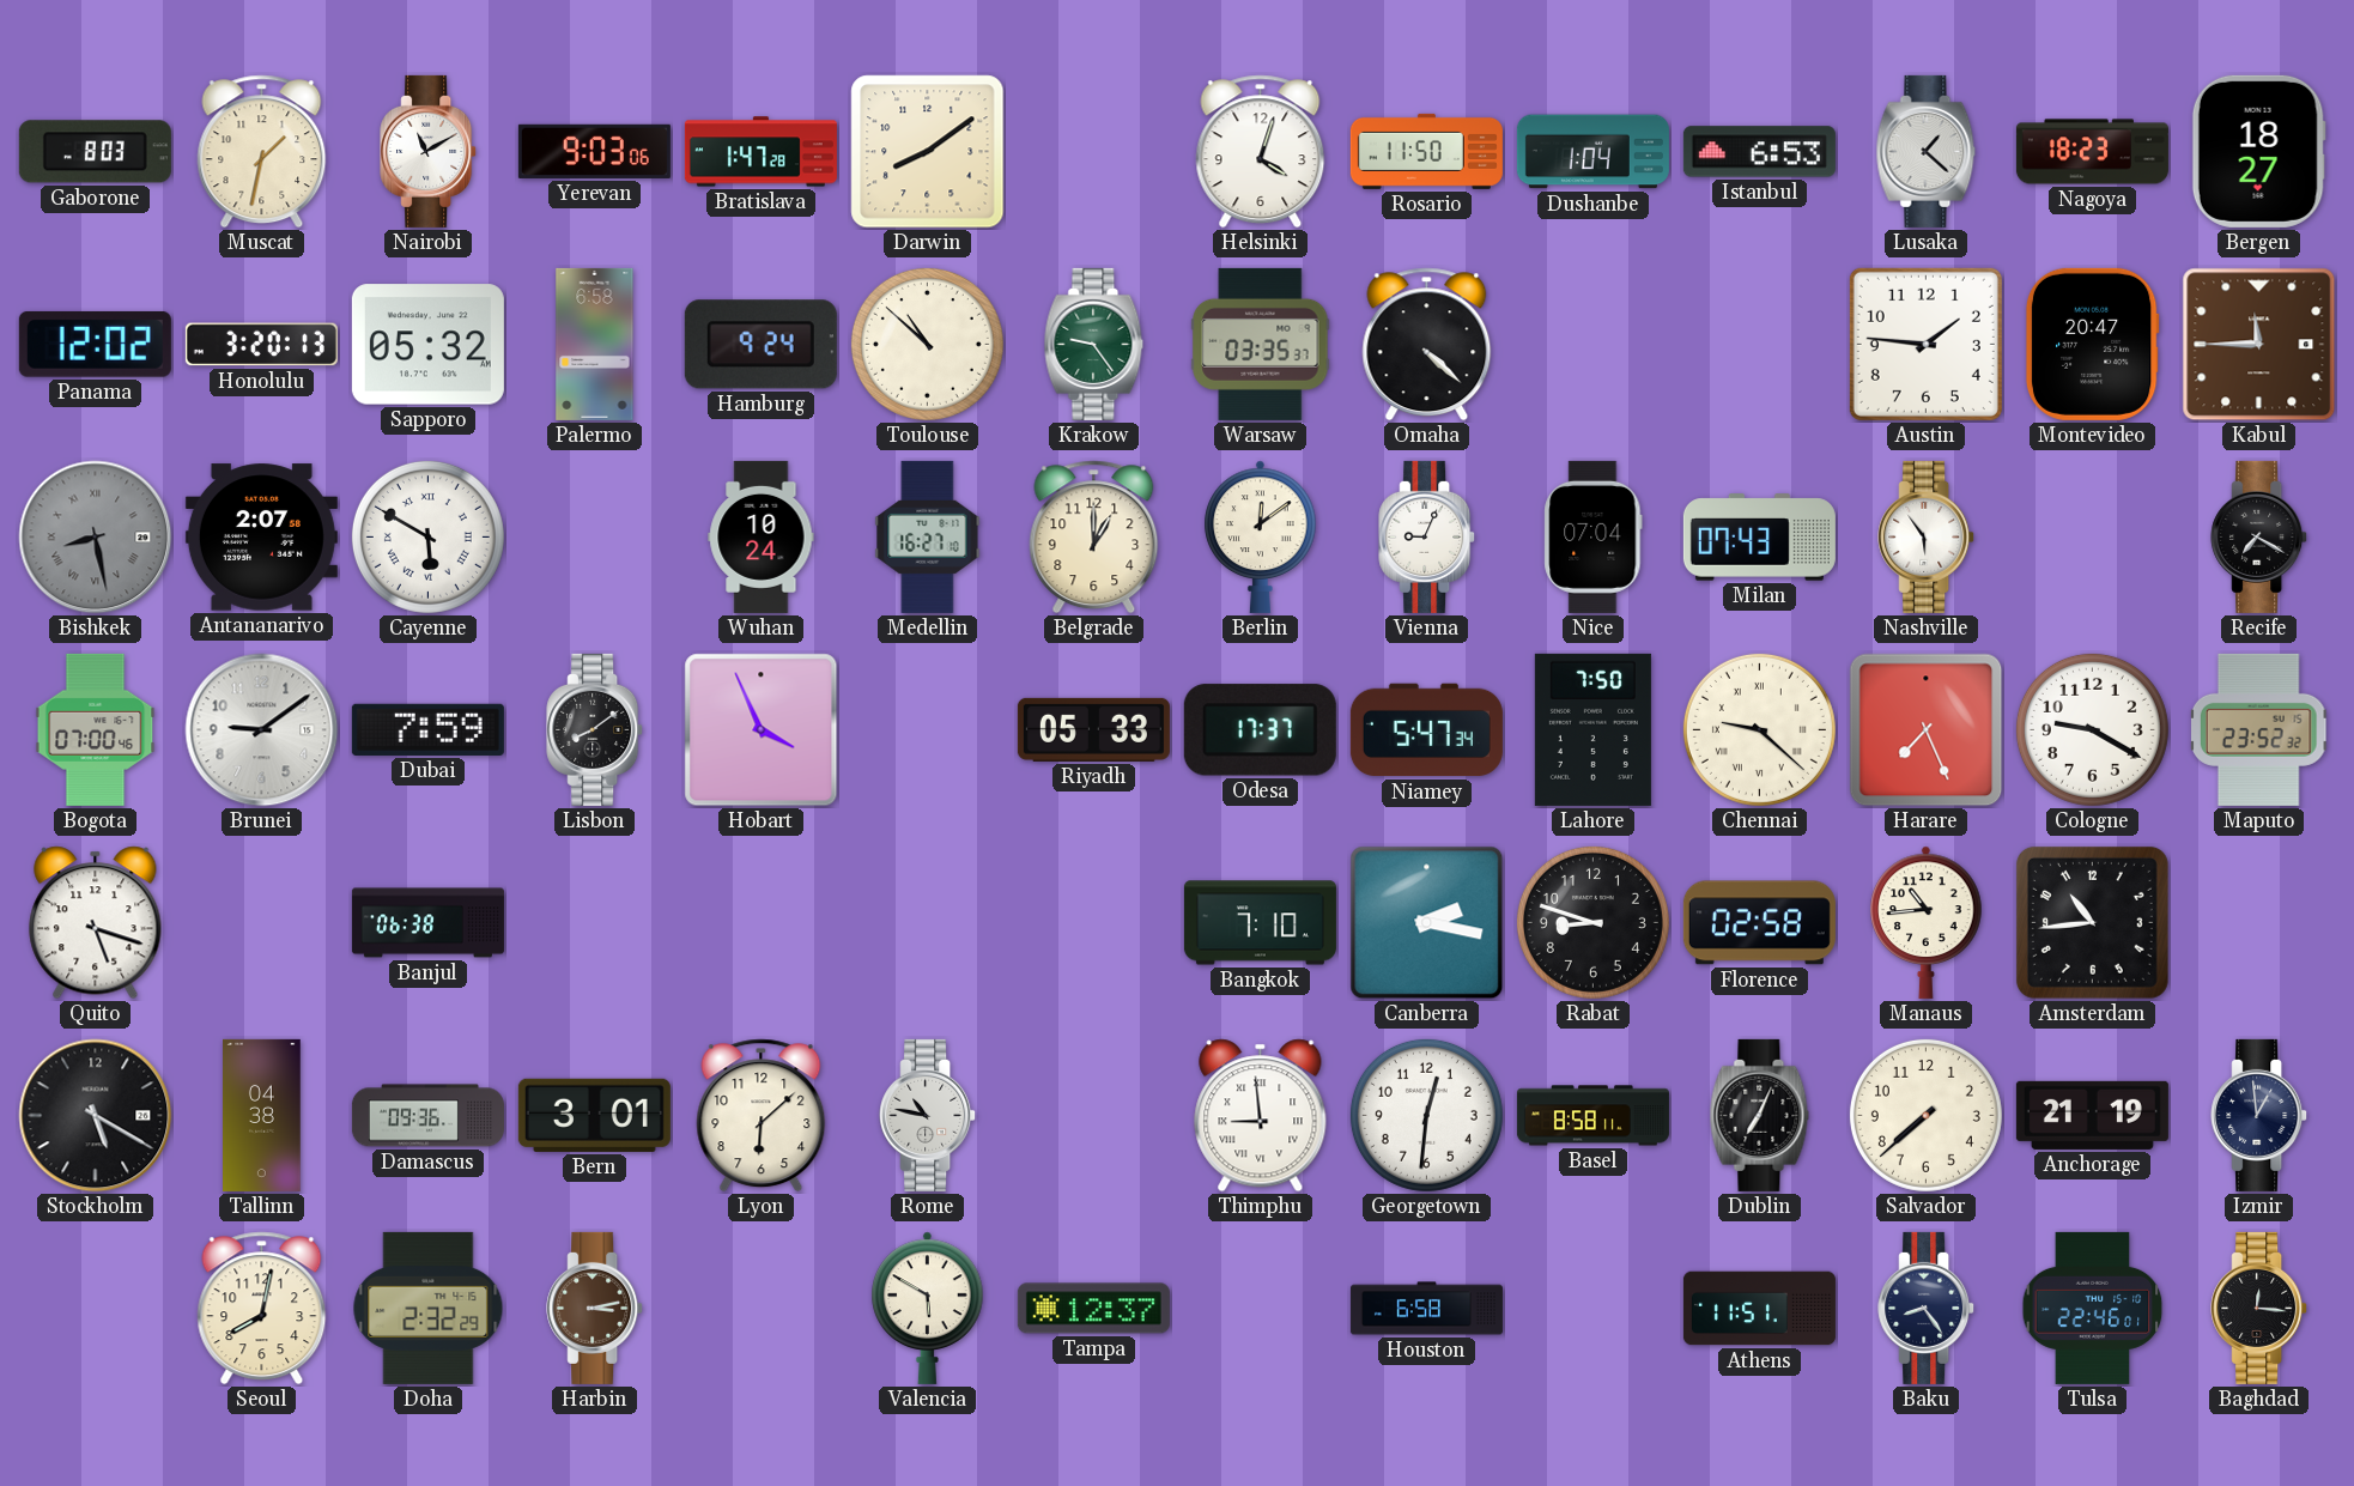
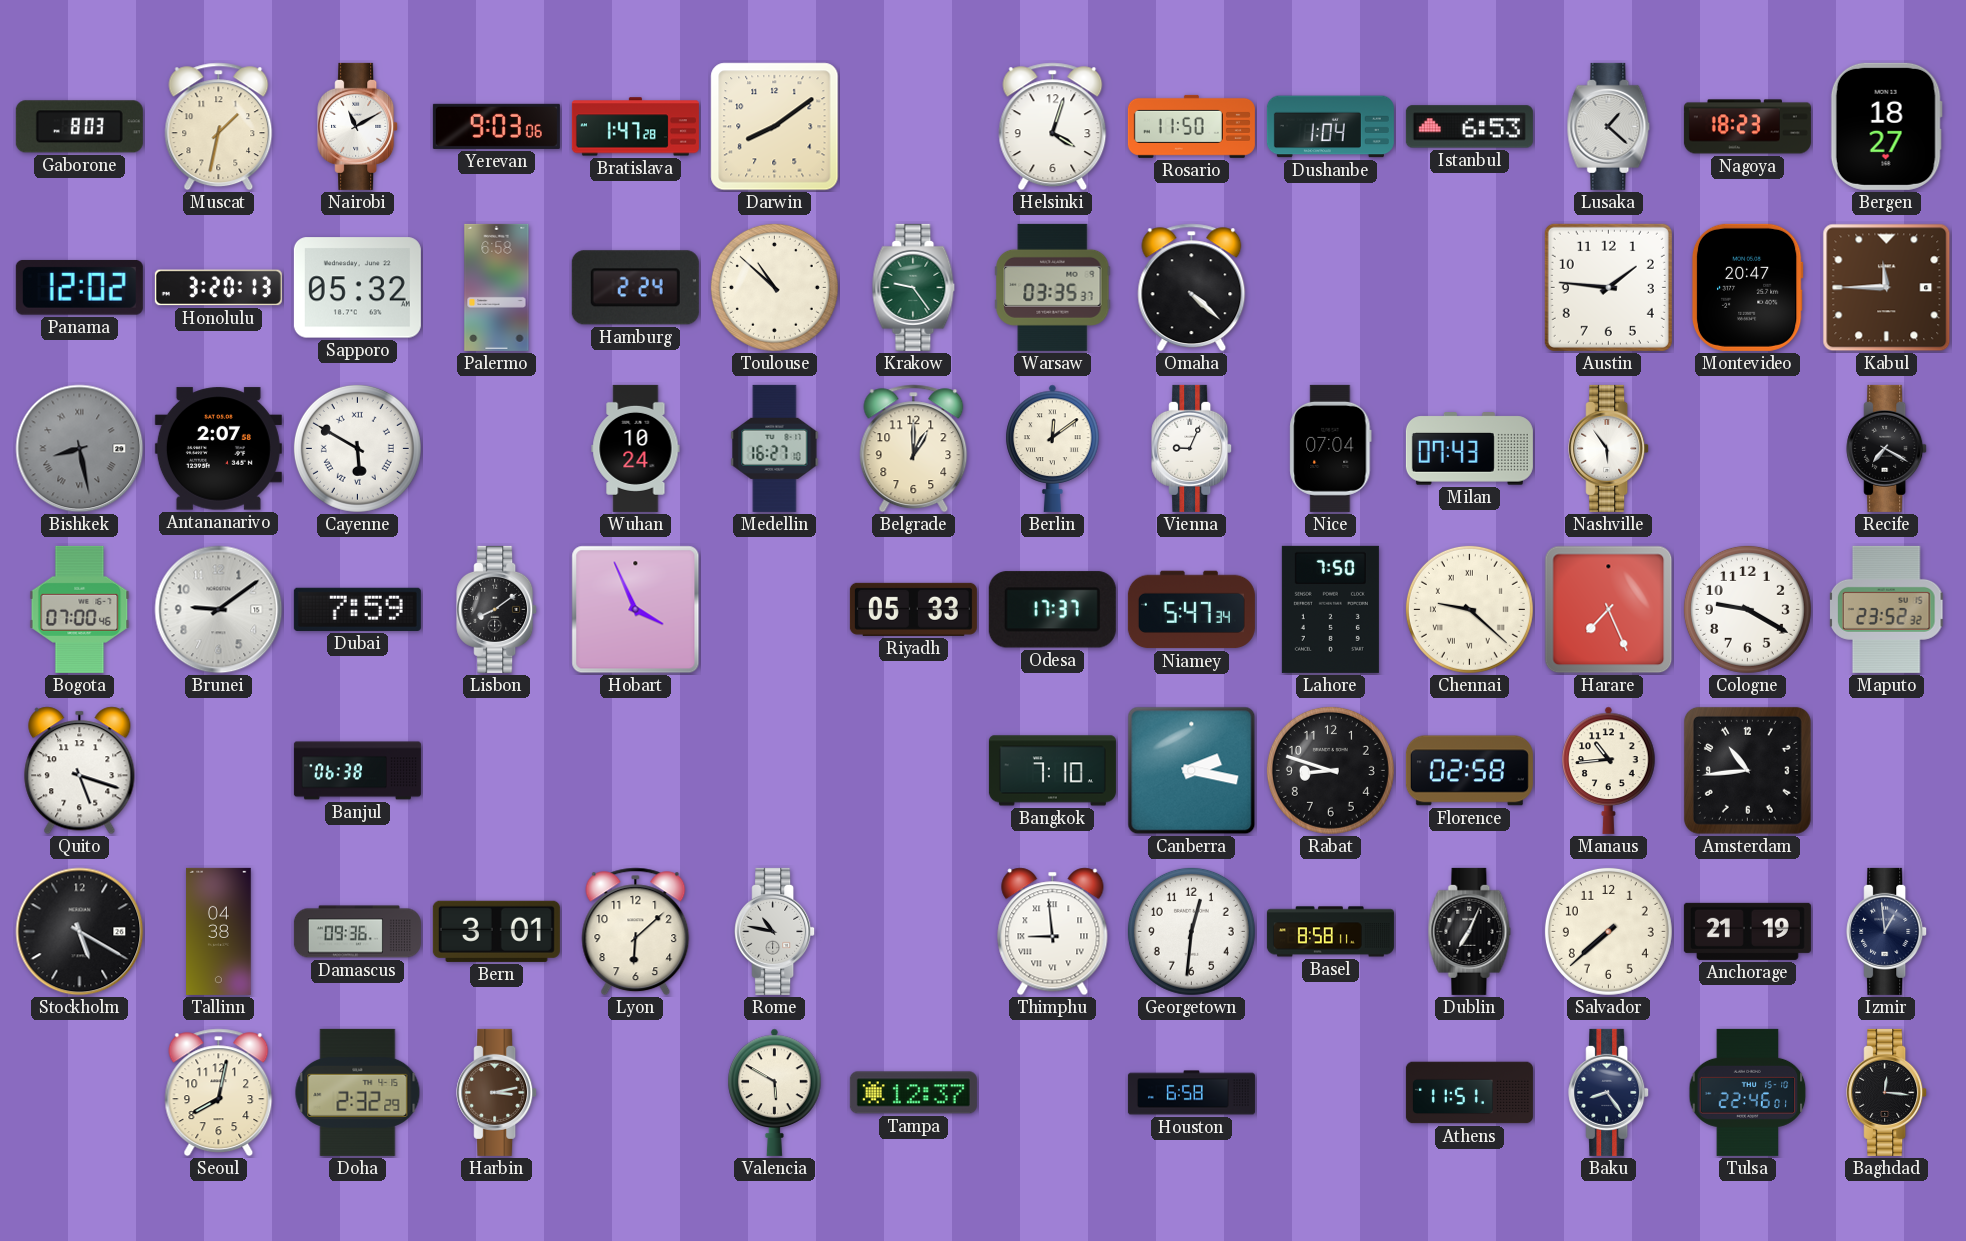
Hamburg: 9:24 -> 2:24
